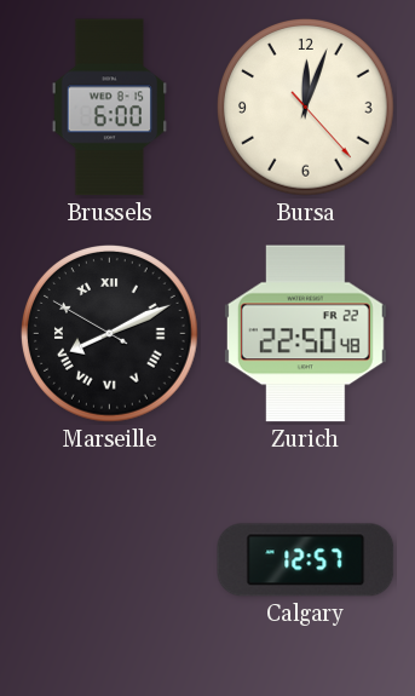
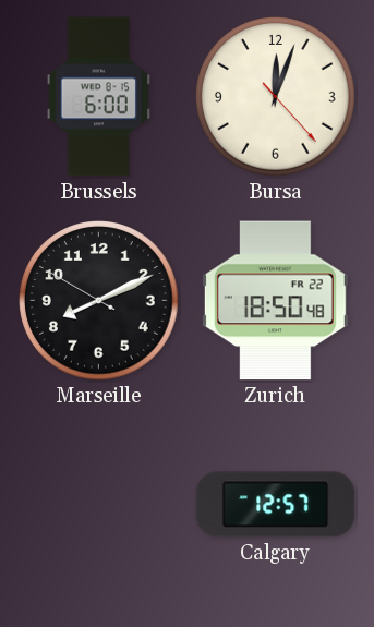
Marseille numerals: Roman -> Arabic
Zurich: 22:50 -> 18:50
